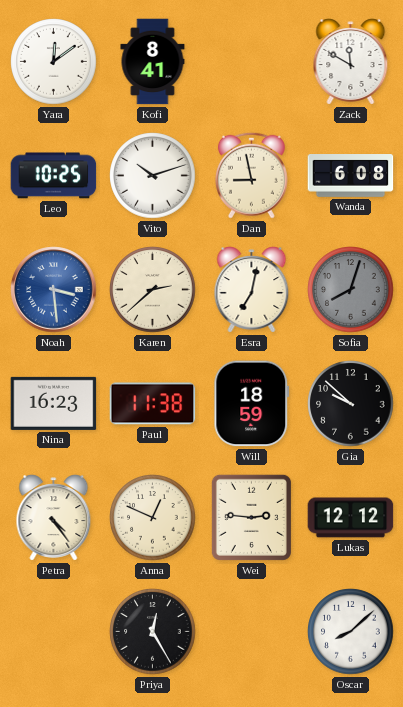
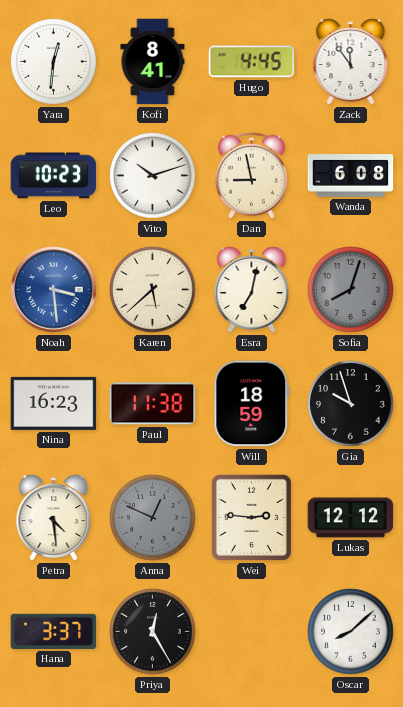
Yara: 12:09 -> 12:31
Hugo: none -> 4:45
Zack: 11:50 -> 11:54
Leo: 10:25 -> 10:23
Karen: 2:38 -> 5:38
Gia: 9:52 -> 9:57
Petra: 4:24 -> 4:29
Anna dial: cream -> grey
Hana: none -> 3:37
